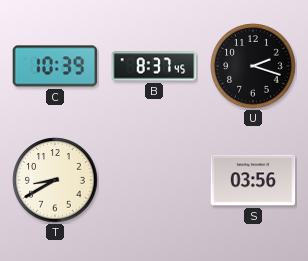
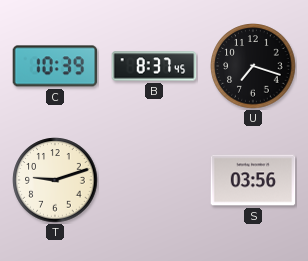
U: 2:18 -> 7:18
T: 8:40 -> 9:12
